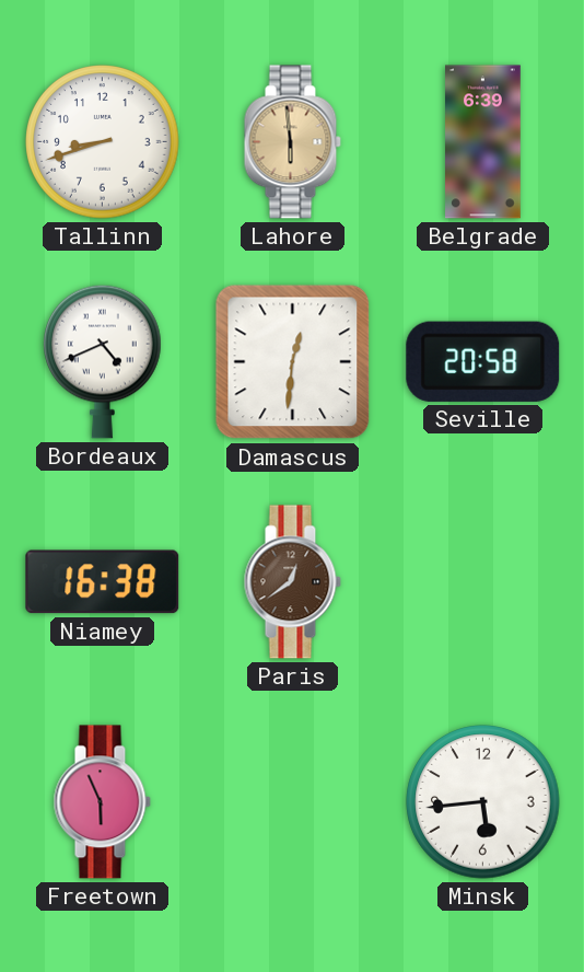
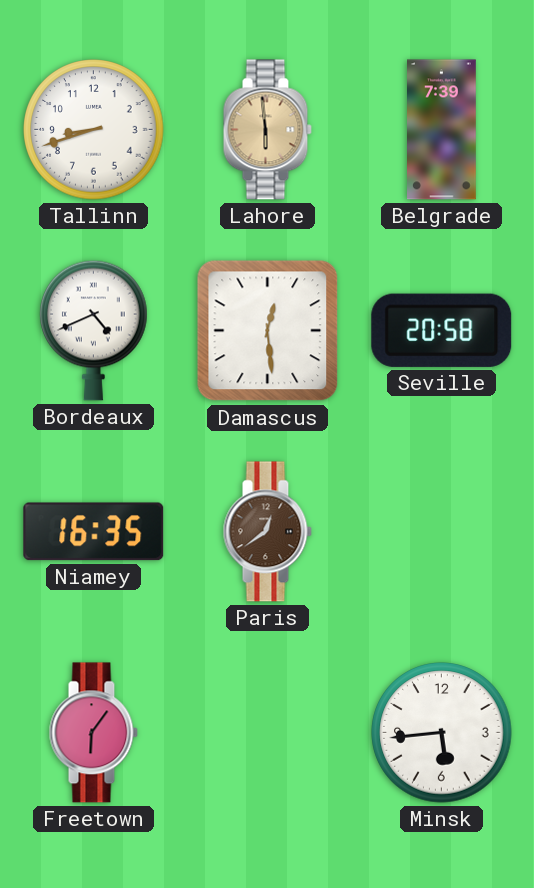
Belgrade: 6:39 -> 7:39
Damascus: 12:31 -> 12:29
Niamey: 16:38 -> 16:35
Freetown: 5:56 -> 6:06
